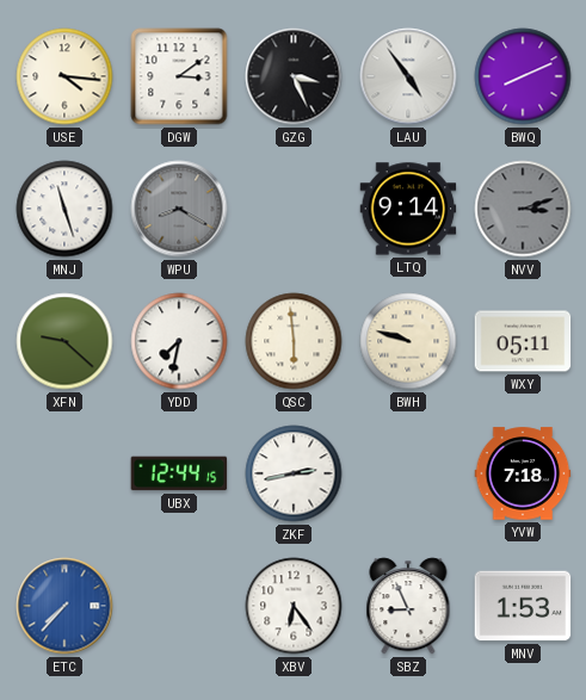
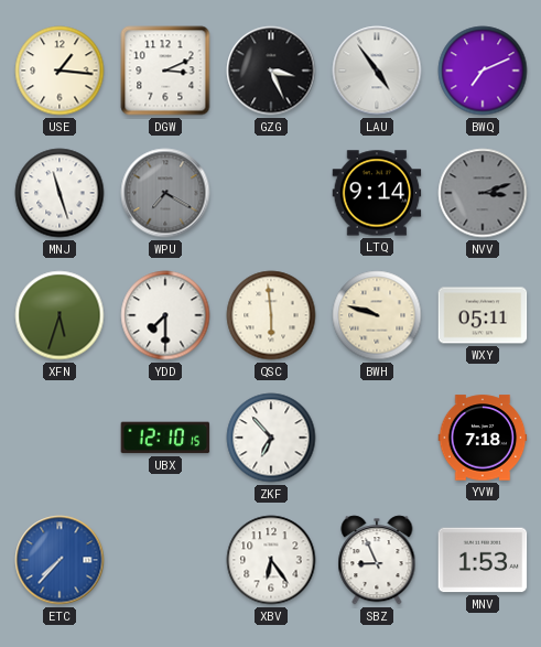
USE: 4:16 -> 1:16
DGW: 3:09 -> 3:11
BWQ: 8:11 -> 7:11
WPU: 8:20 -> 7:20
XFN: 9:22 -> 5:33
YDD: 7:32 -> 7:30
UBX: 12:44 -> 12:10
ZKF: 2:43 -> 6:53
